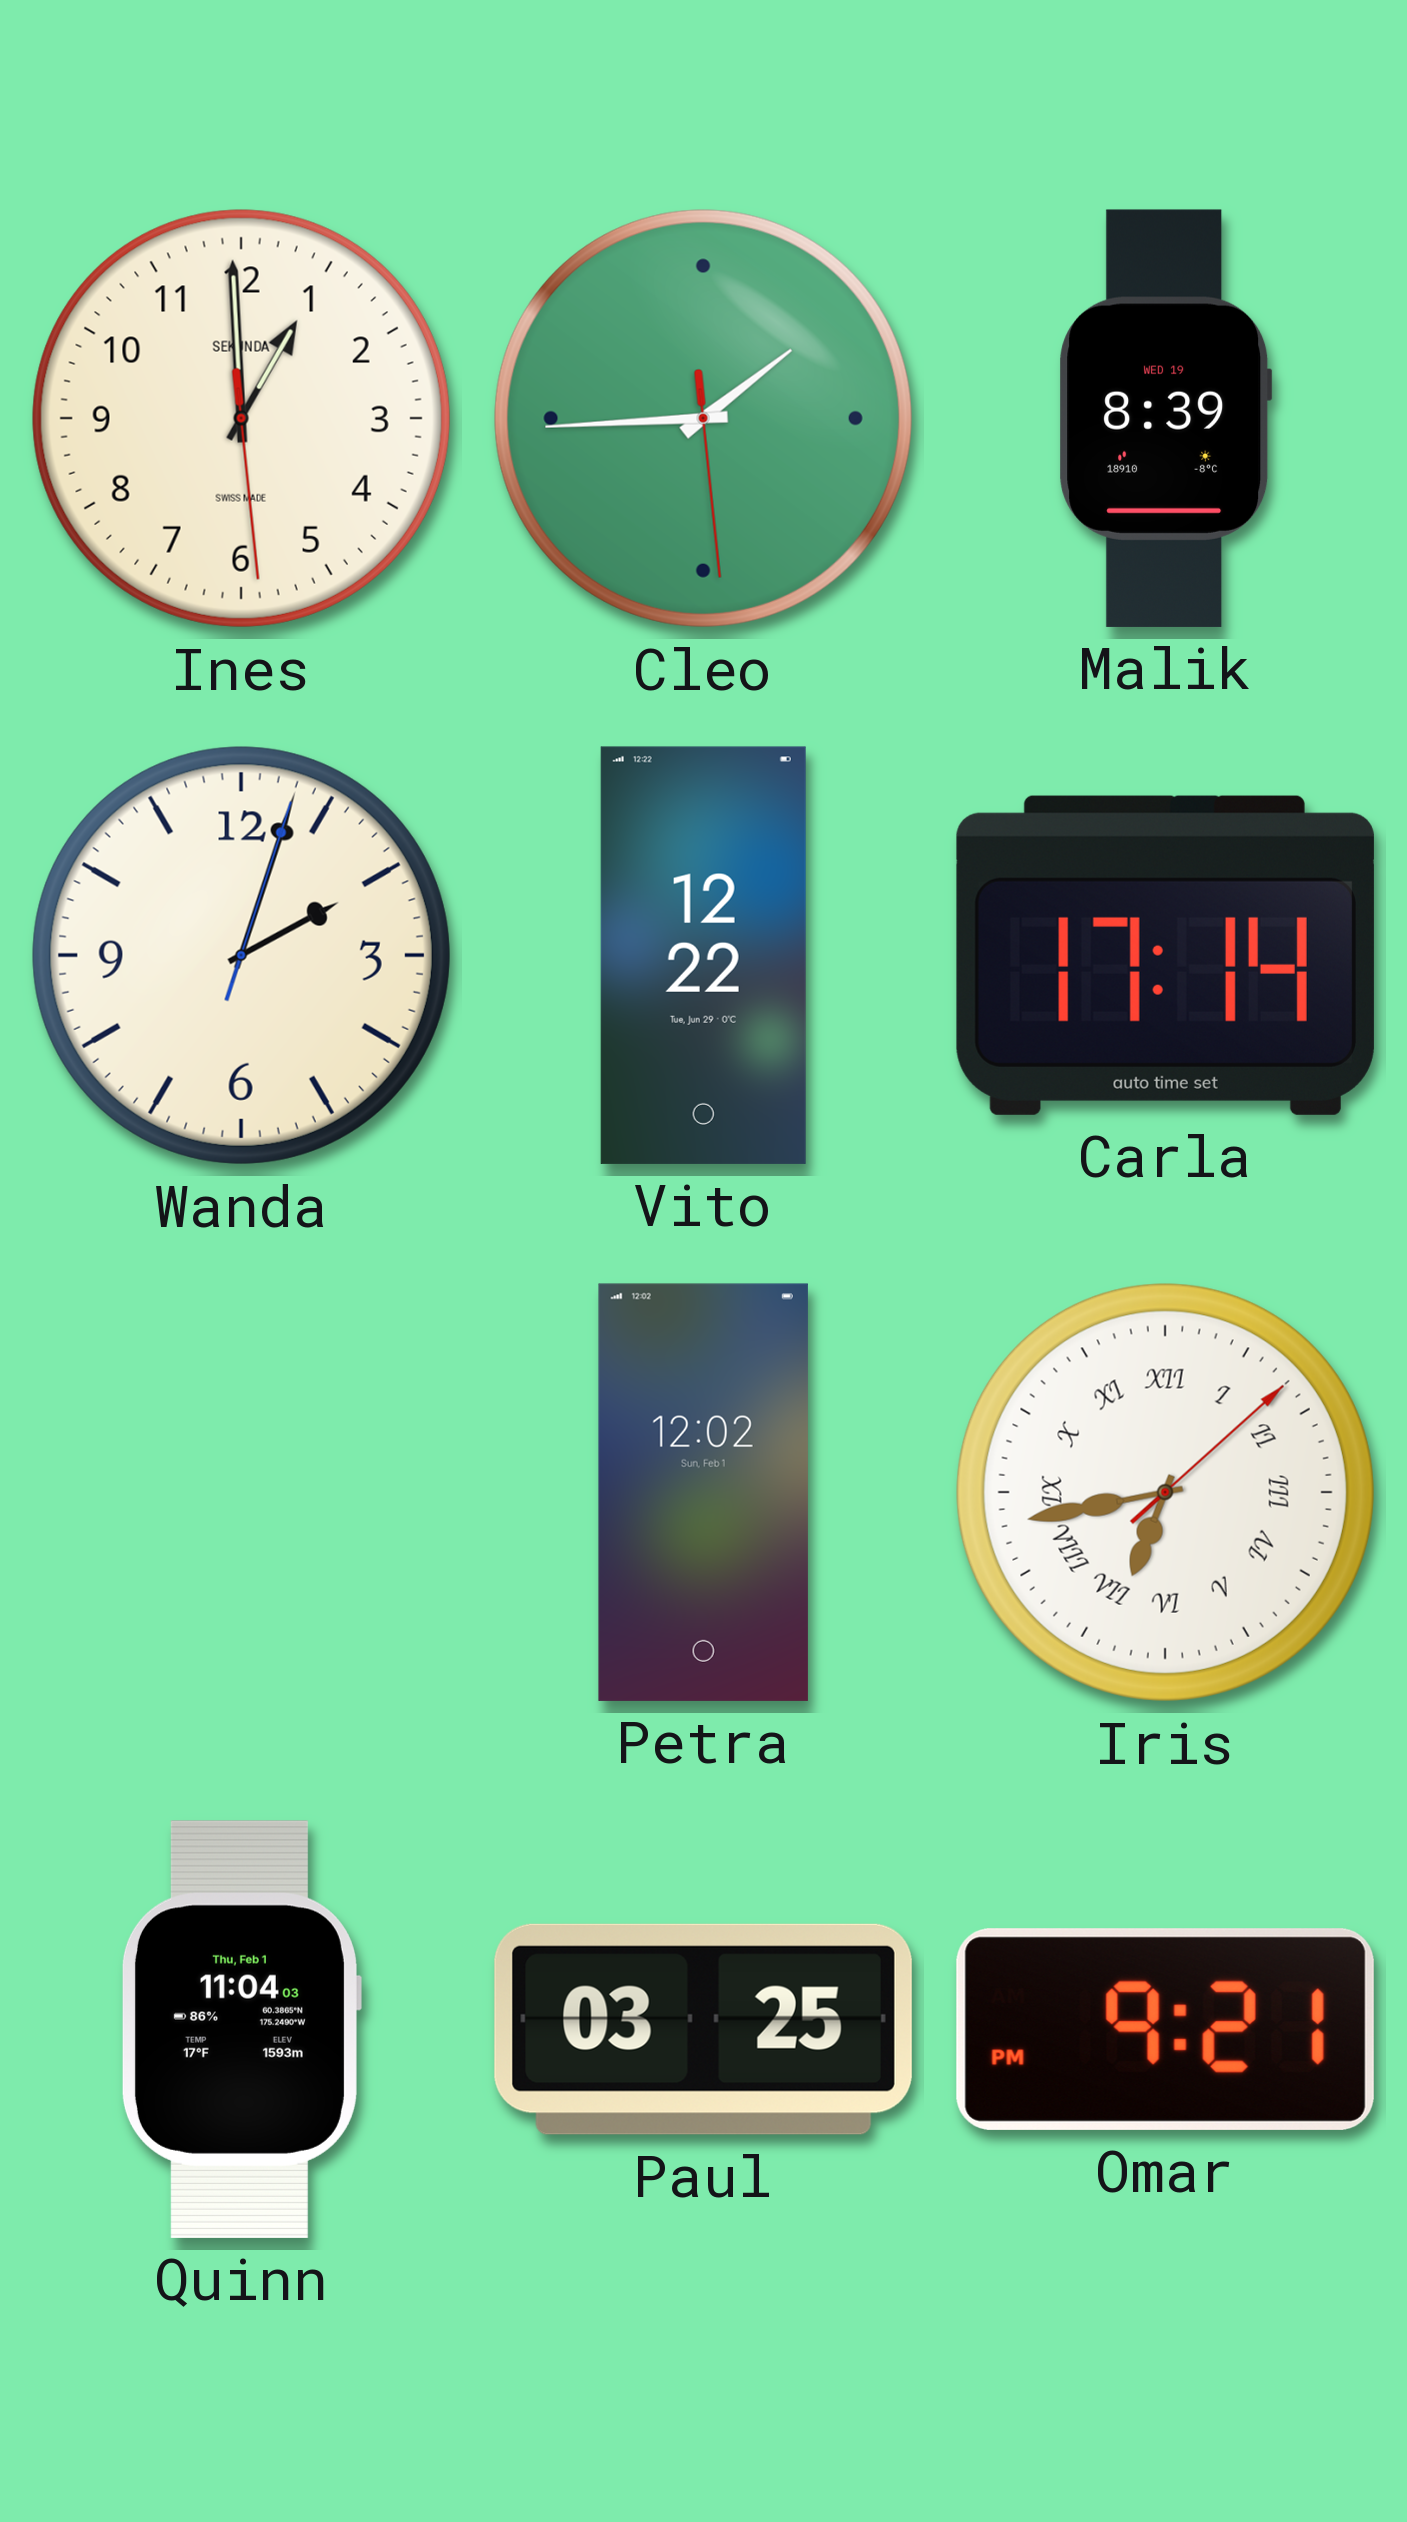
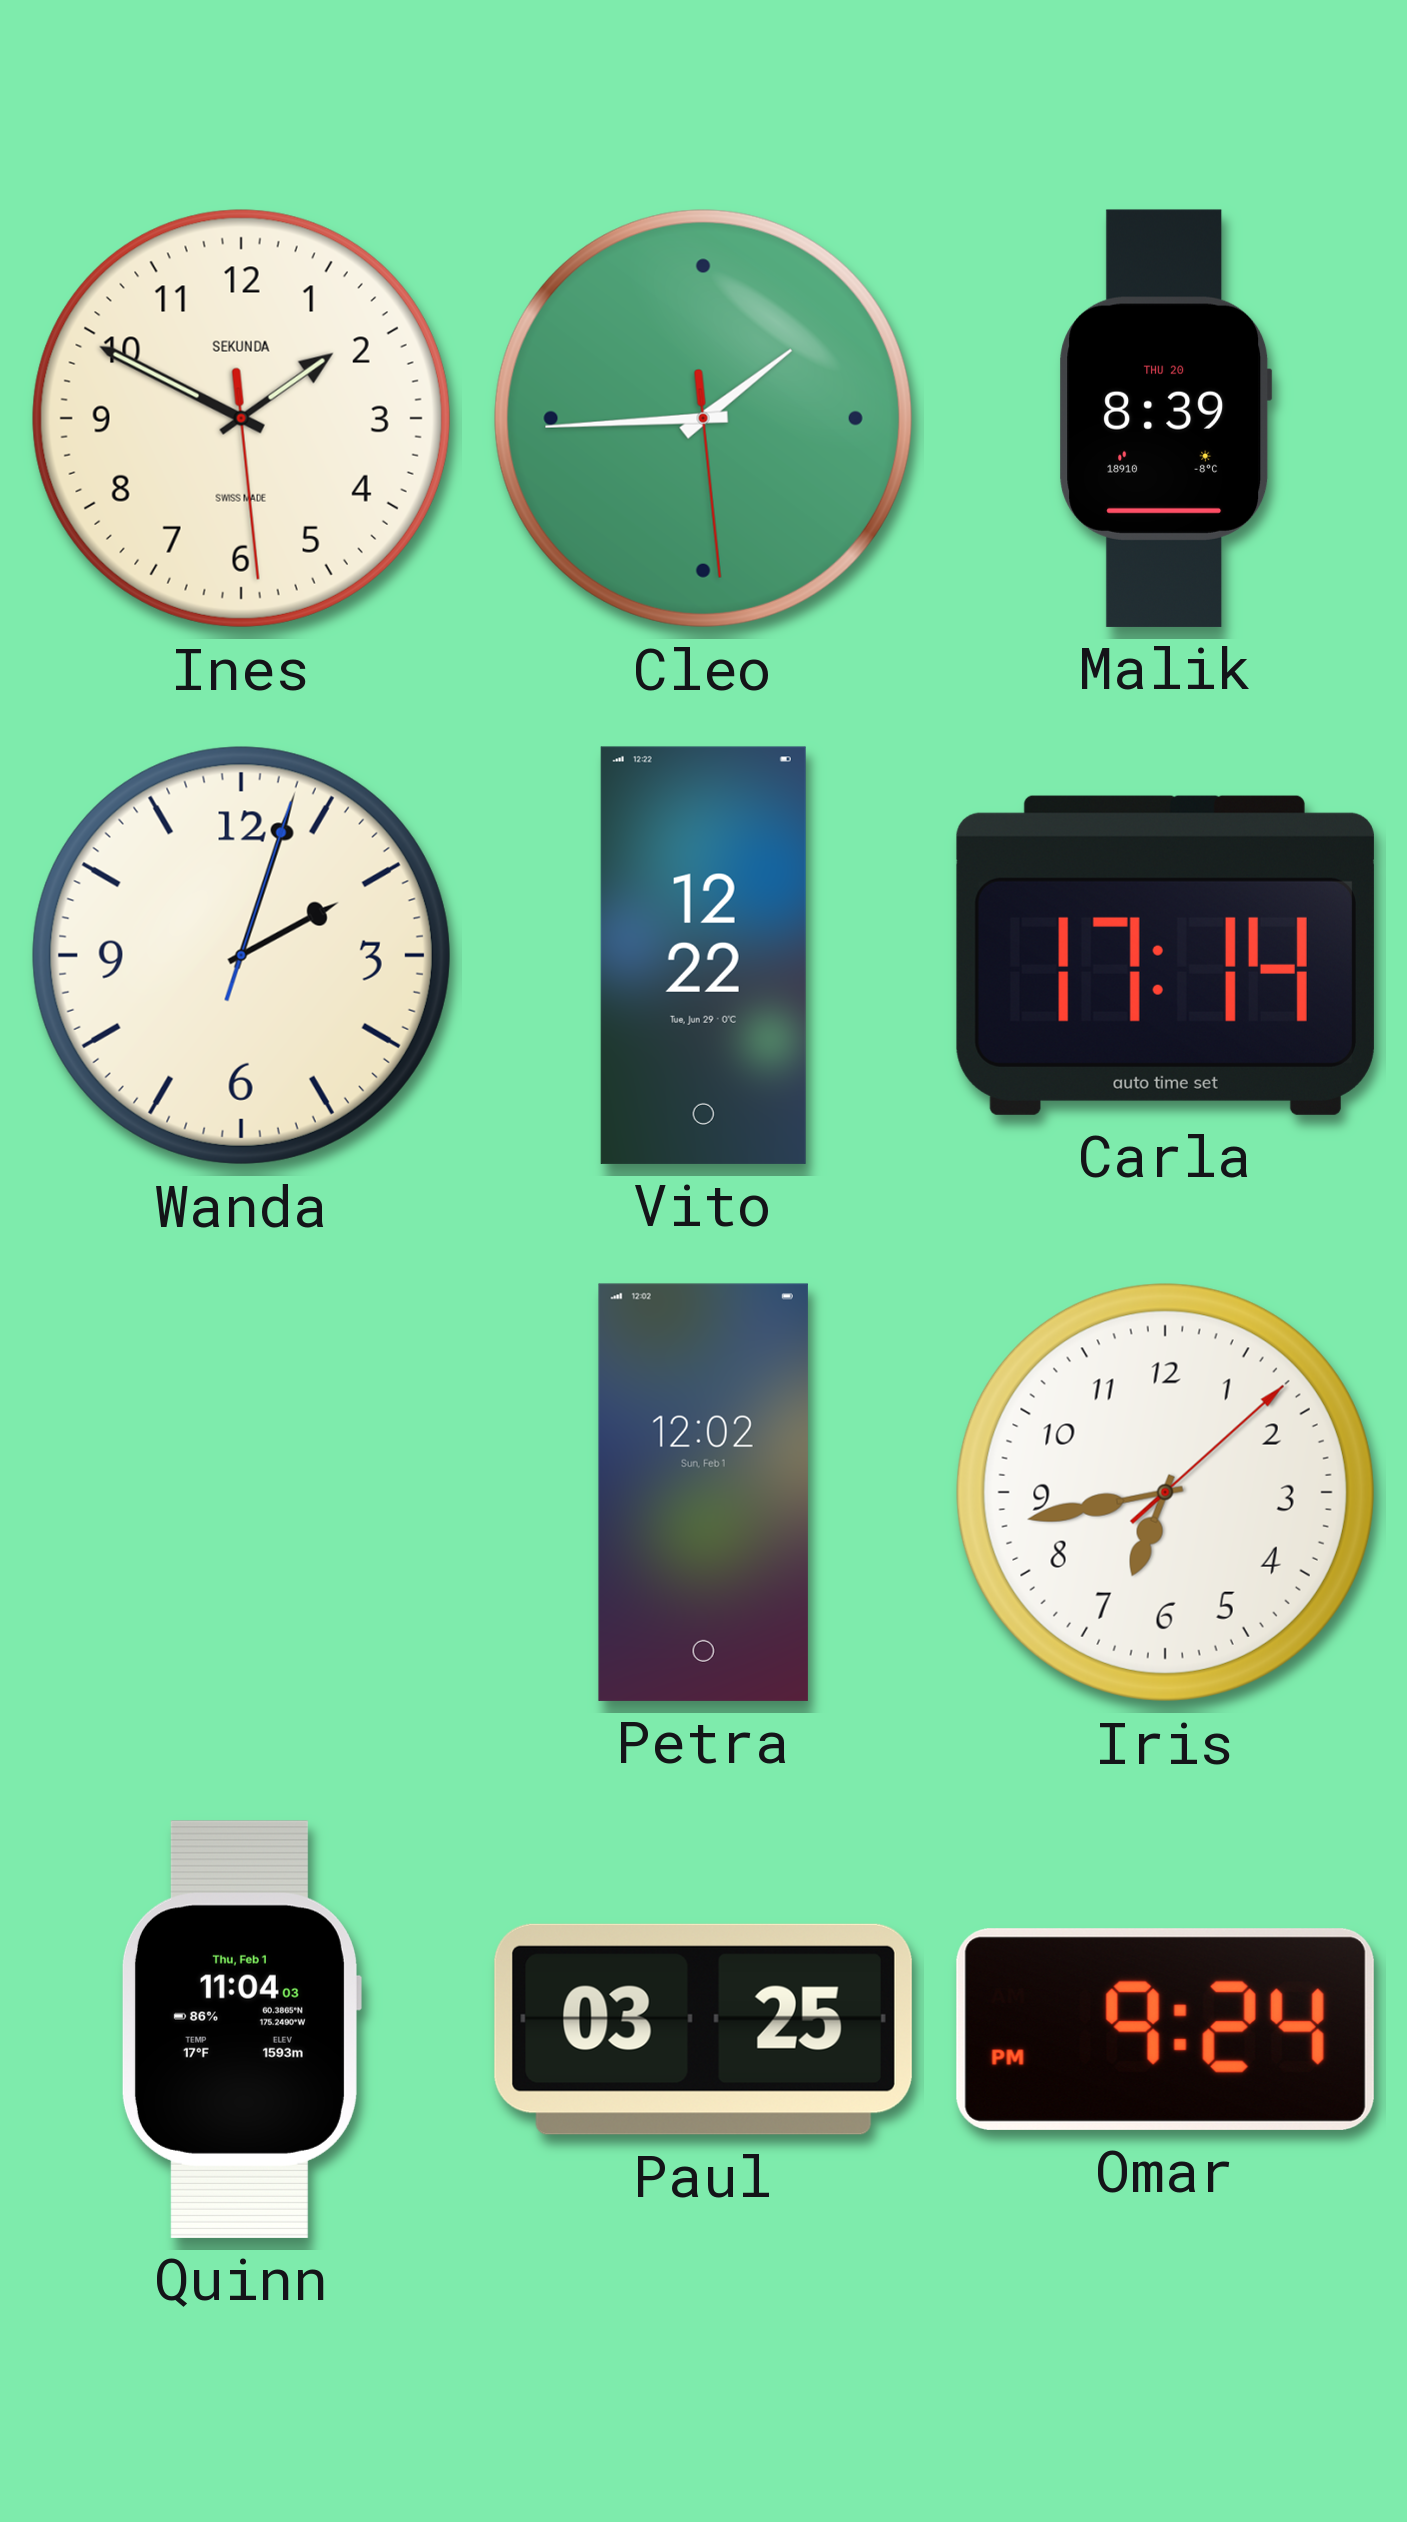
Ines: 12:59 -> 1:49
Malik date: WED 19 -> THU 20
Iris numerals: Roman -> Arabic
Omar: 9:21 -> 9:24
